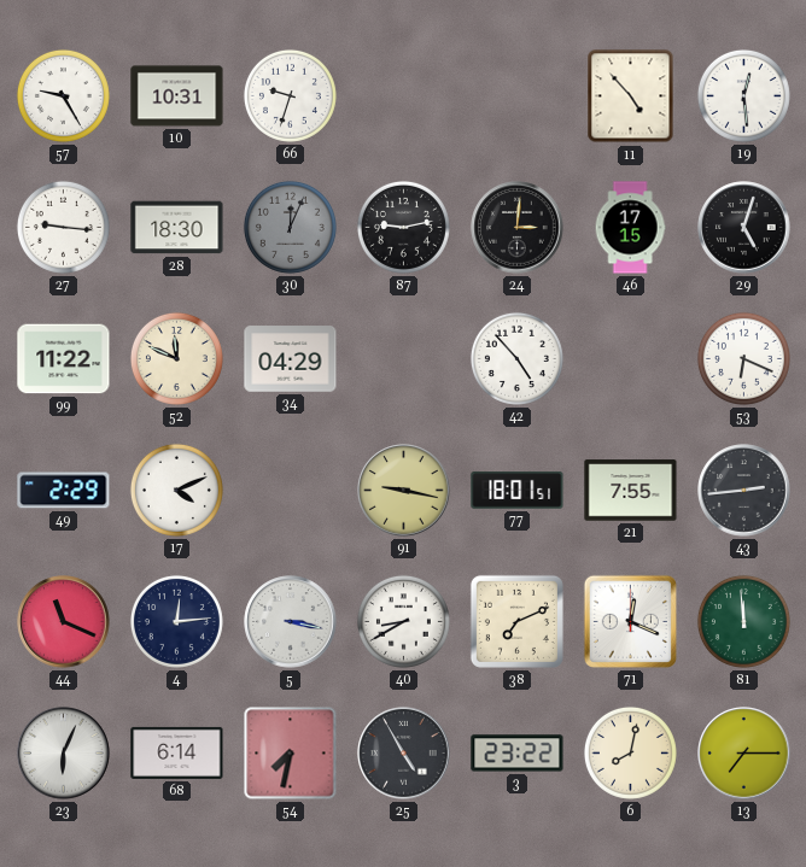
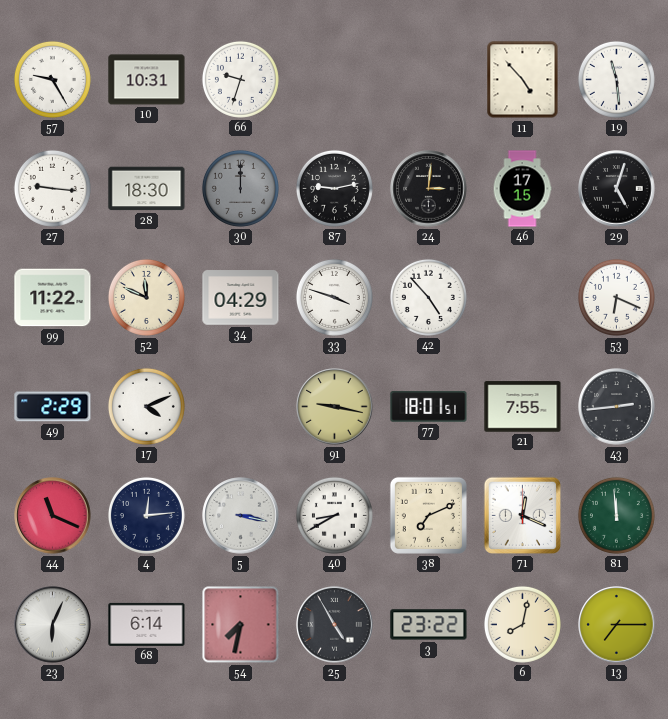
19: 12:29 -> 11:29
30: 12:04 -> 12:00
33: none -> 3:48
